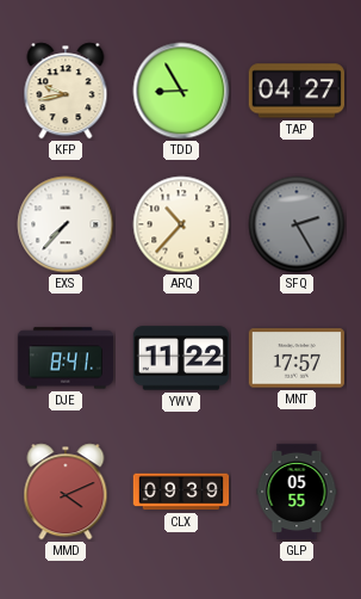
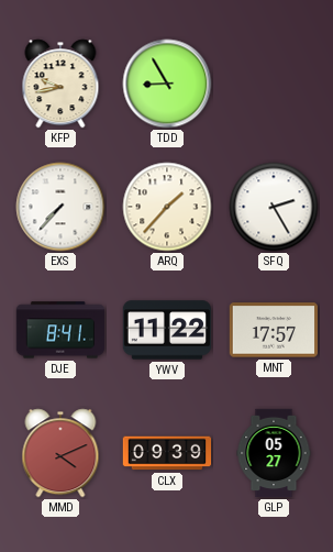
TAP: 04:27 -> none
ARQ: 10:37 -> 1:37
SFQ dial: grey -> white
GLP: 05:55 -> 05:27
